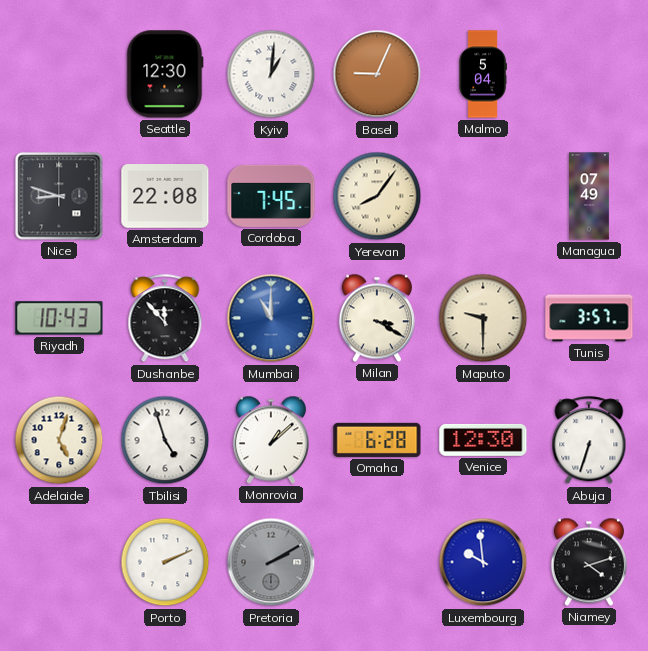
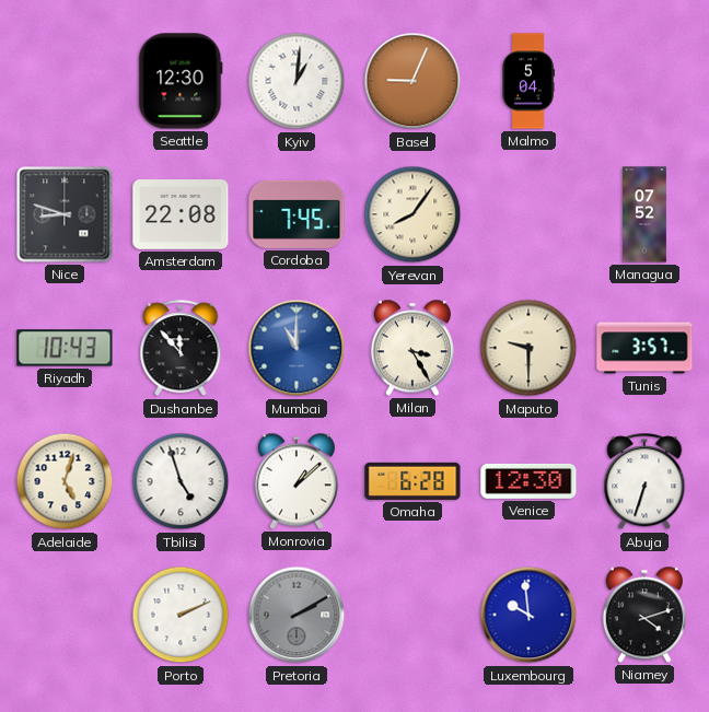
Managua: 07:49 -> 07:52
Milan: 3:20 -> 3:25
